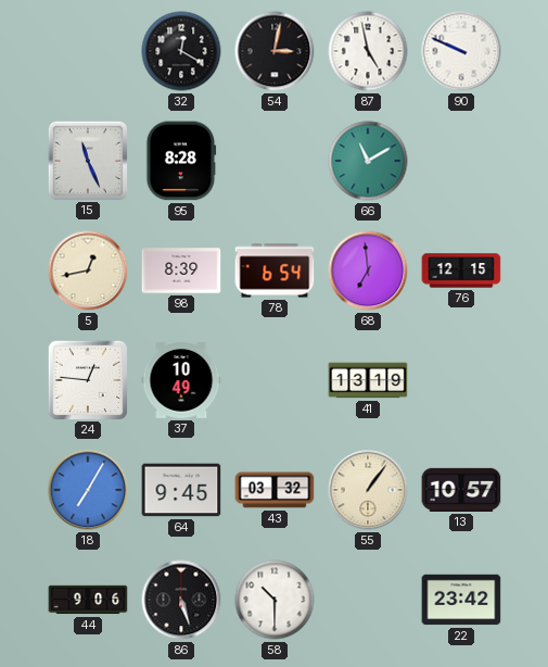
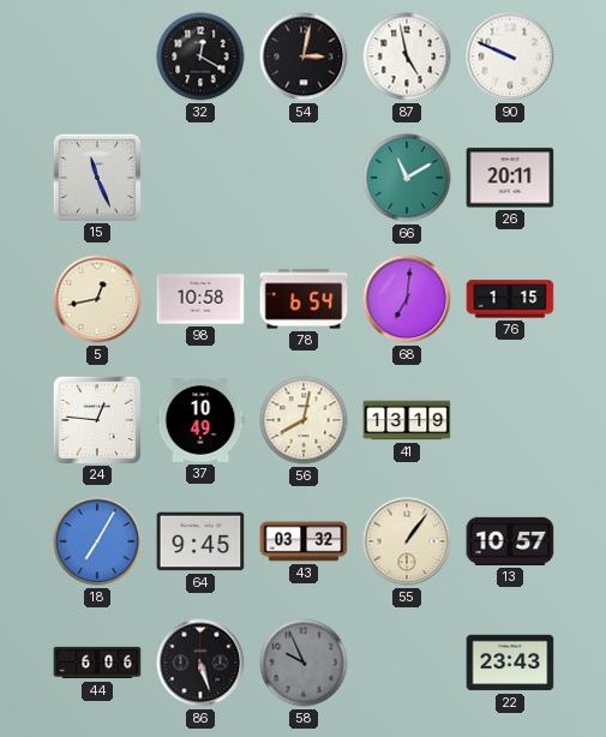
95: 8:28 -> none
26: none -> 20:11
98: 8:39 -> 10:58
68: 6:59 -> 7:01
76: 12:15 -> 1:15
56: none -> 8:02
44: 9:06 -> 6:06
58: 10:30 -> 9:56
58 dial: white -> grey
22: 23:42 -> 23:43
